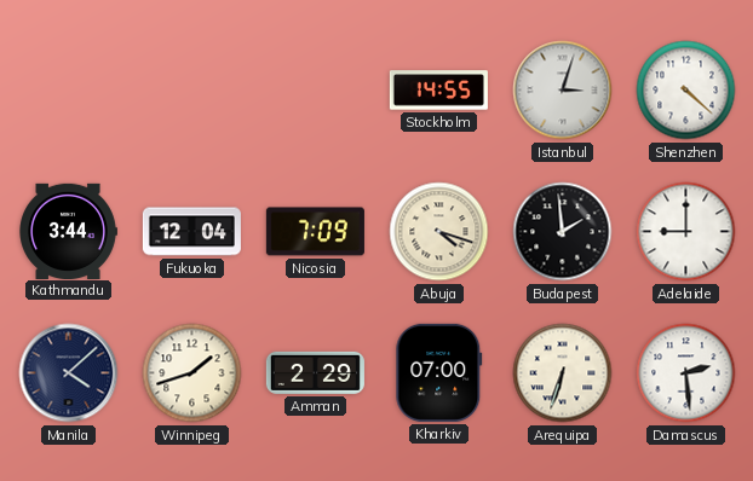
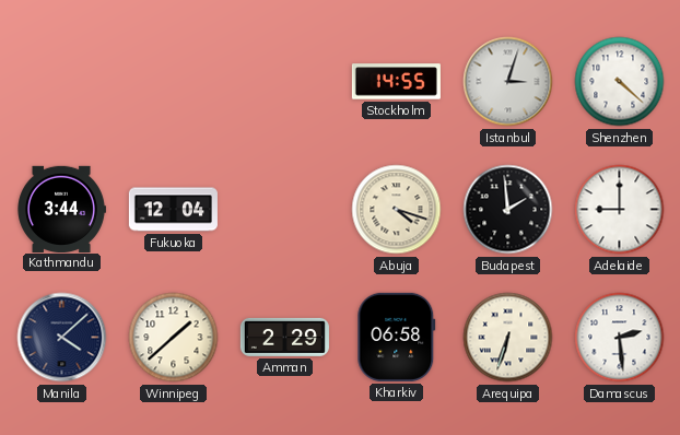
Nicosia: 7:09 -> none
Winnipeg: 1:42 -> 1:38
Kharkiv: 07:00 -> 06:58
